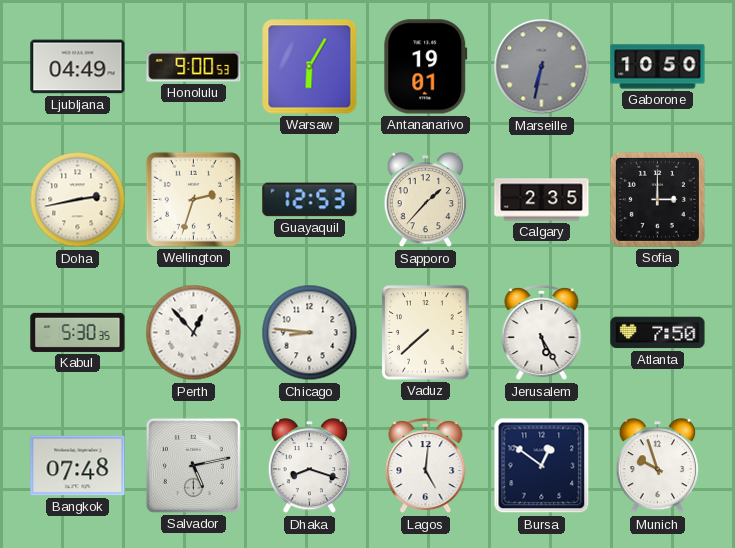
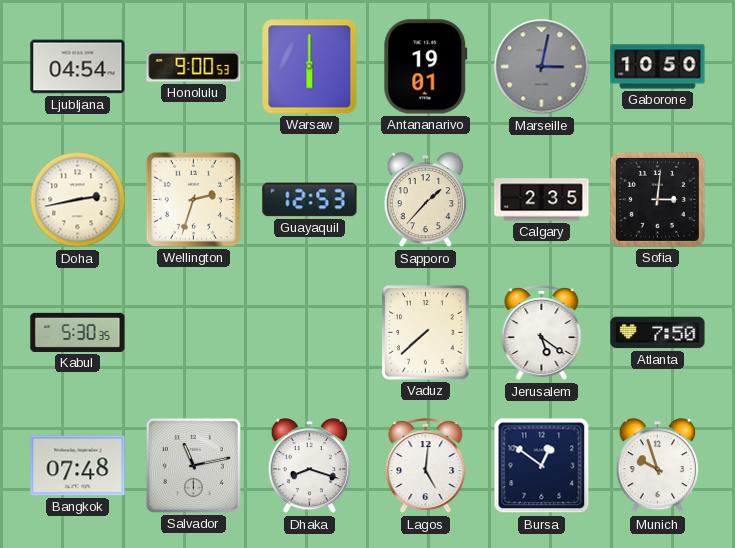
Ljubljana: 04:49 -> 04:54
Warsaw: 6:05 -> 6:00
Marseille: 6:32 -> 3:02
Sofia: 3:00 -> 3:01
Perth: 12:53 -> none
Chicago: 8:46 -> none
Jerusalem: 5:25 -> 5:21
Salvador: 5:13 -> 11:13
